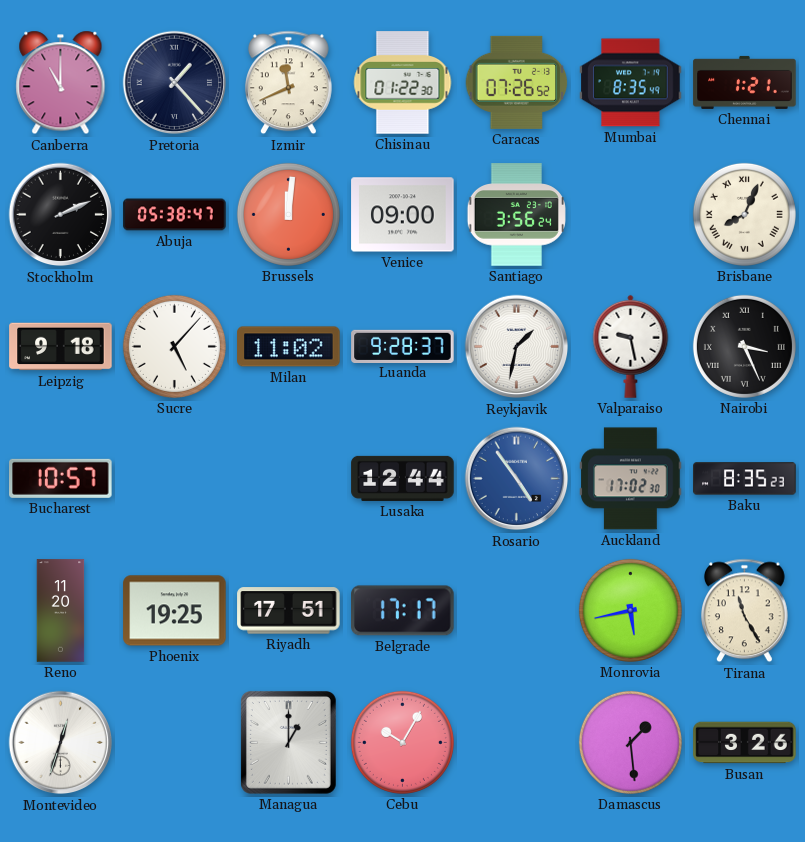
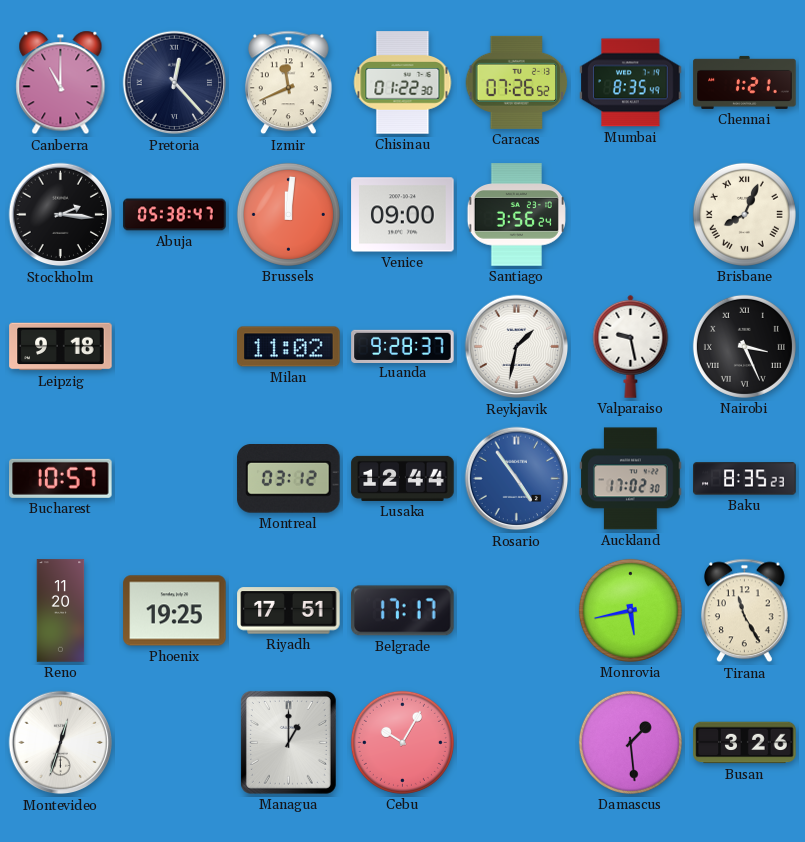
Pretoria: 1:23 -> 12:23
Stockholm: 2:11 -> 2:16
Sucre: 5:07 -> none
Montreal: none -> 03:12
